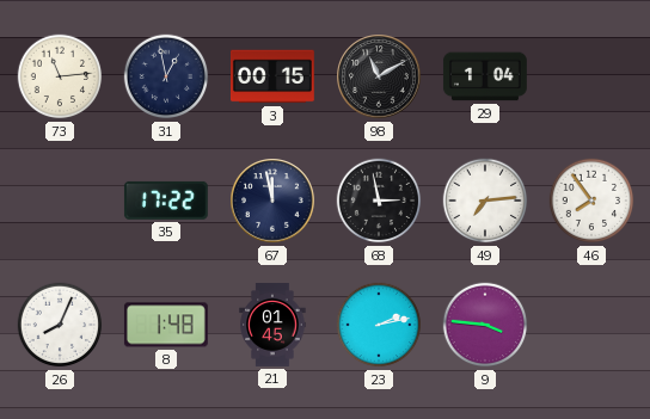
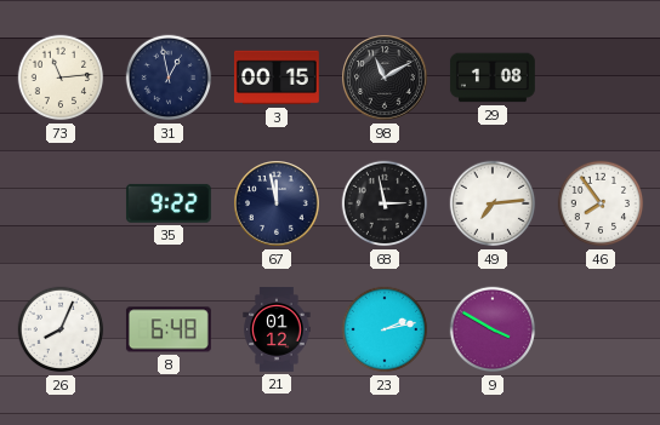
29: 1:04 -> 1:08
35: 17:22 -> 9:22
8: 1:48 -> 6:48
21: 01:45 -> 01:12
9: 3:46 -> 3:50
